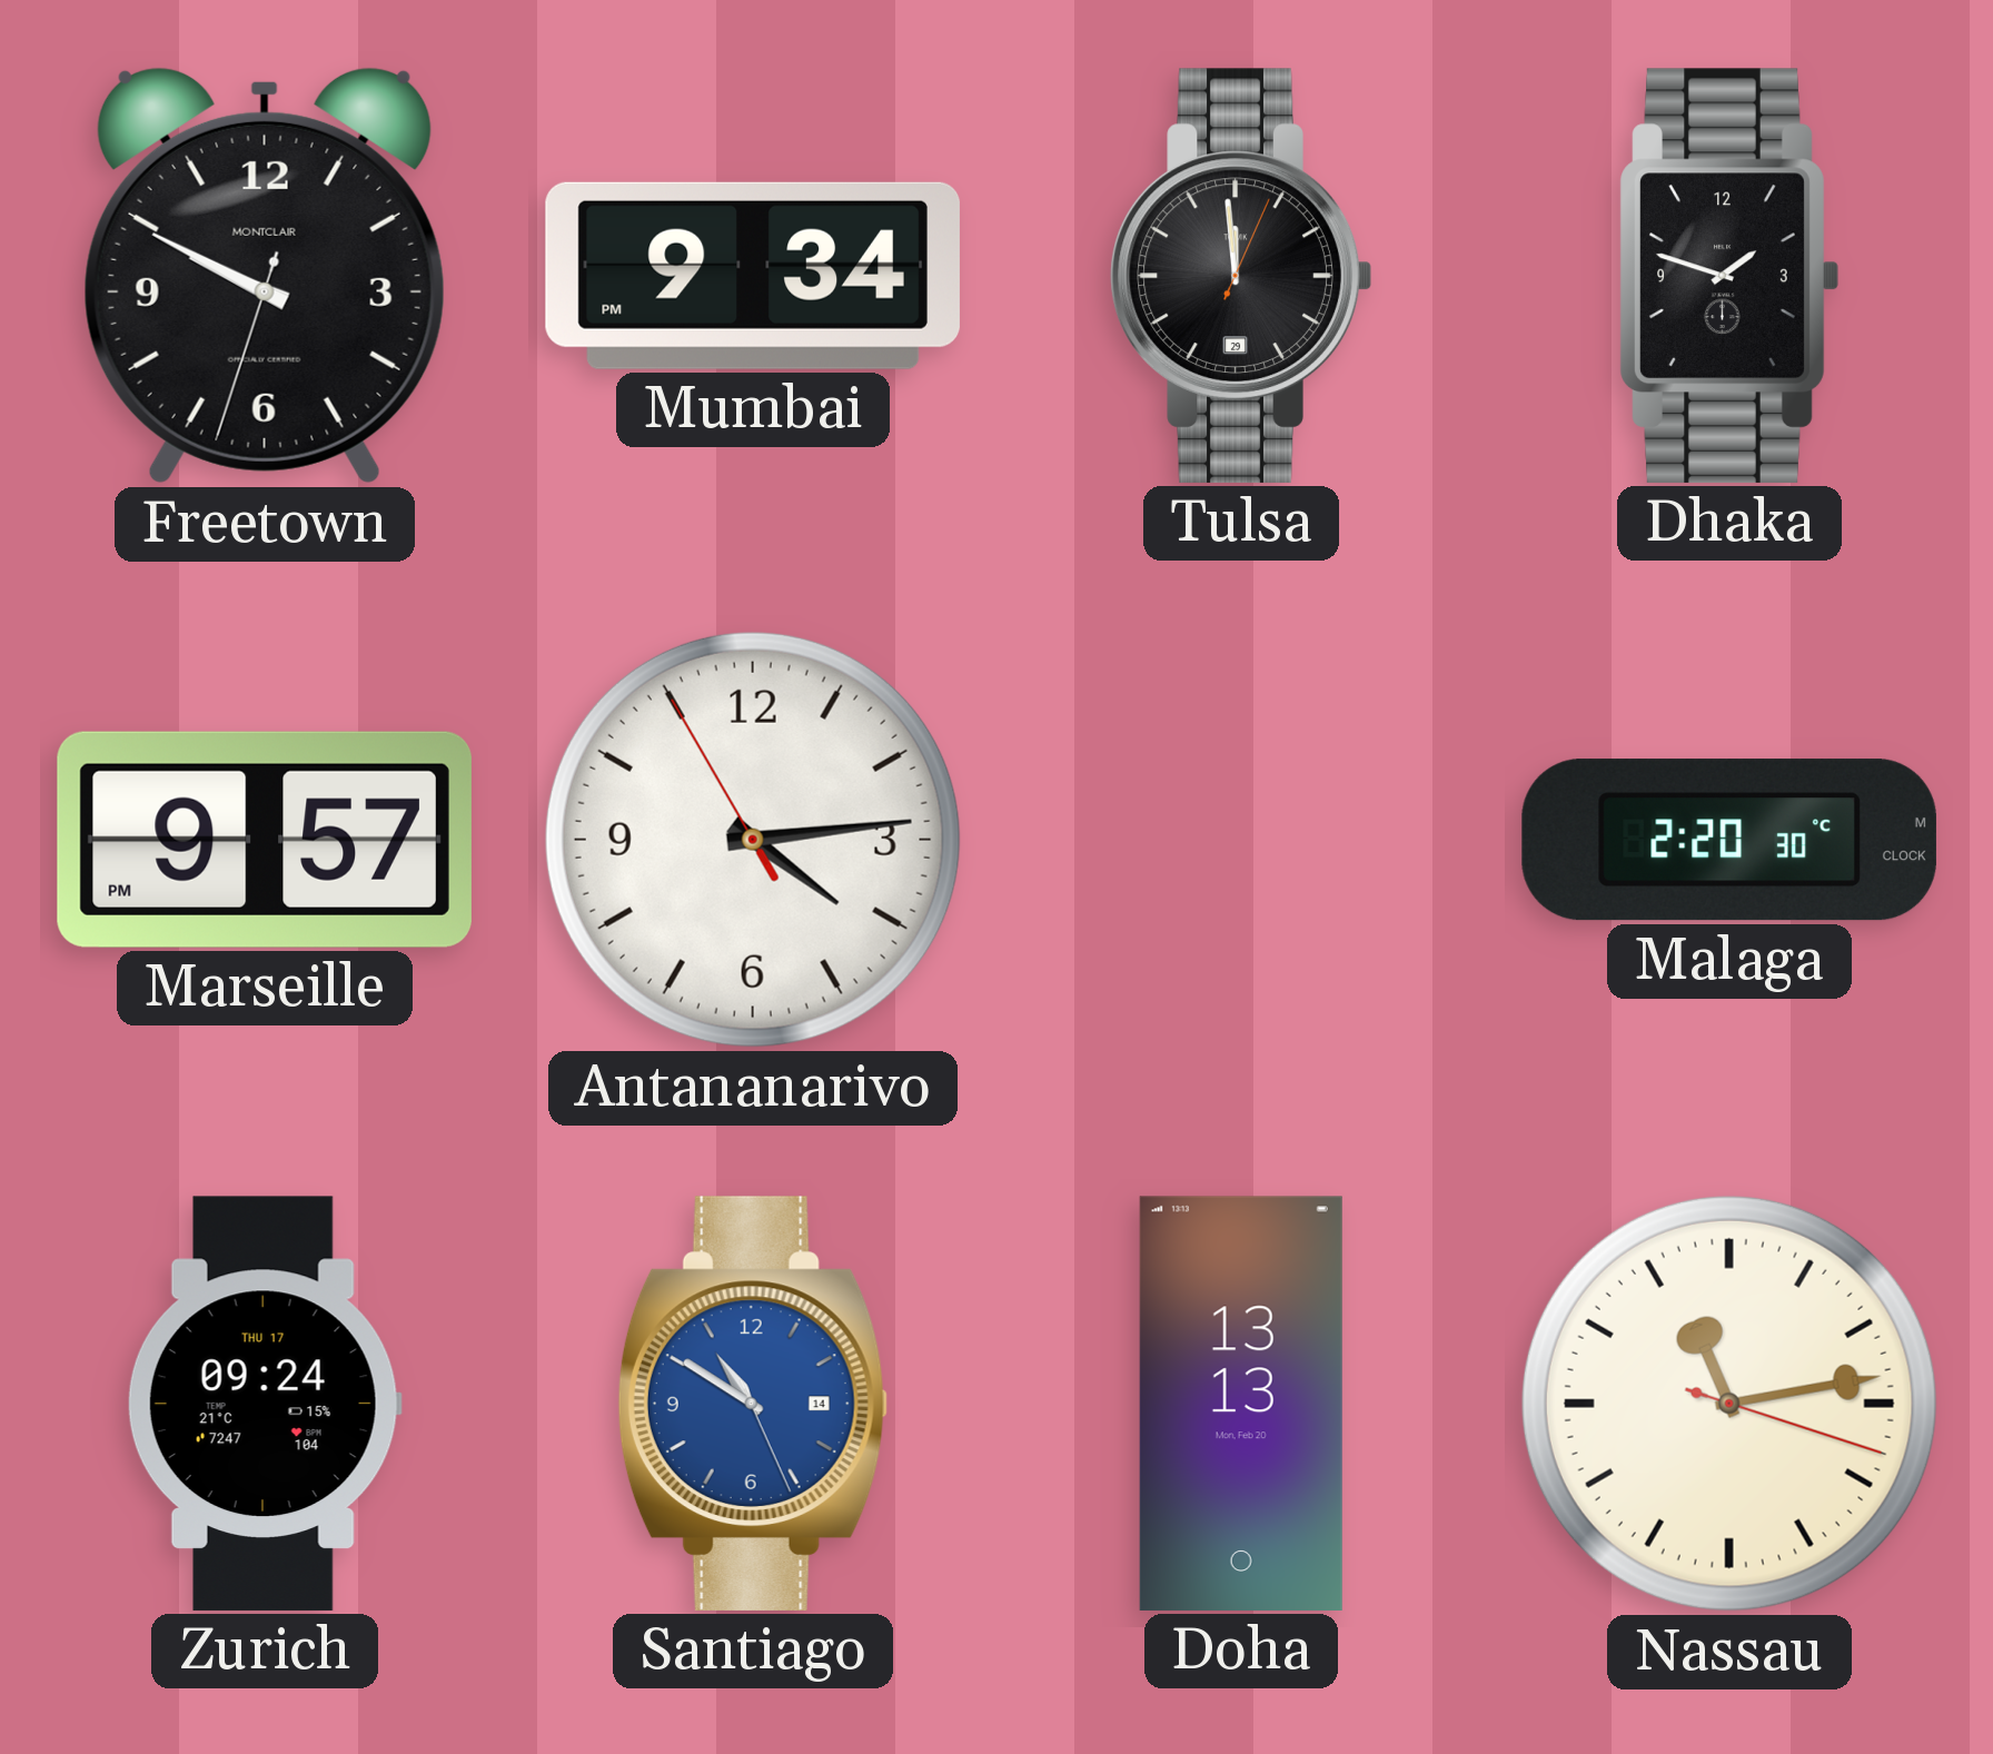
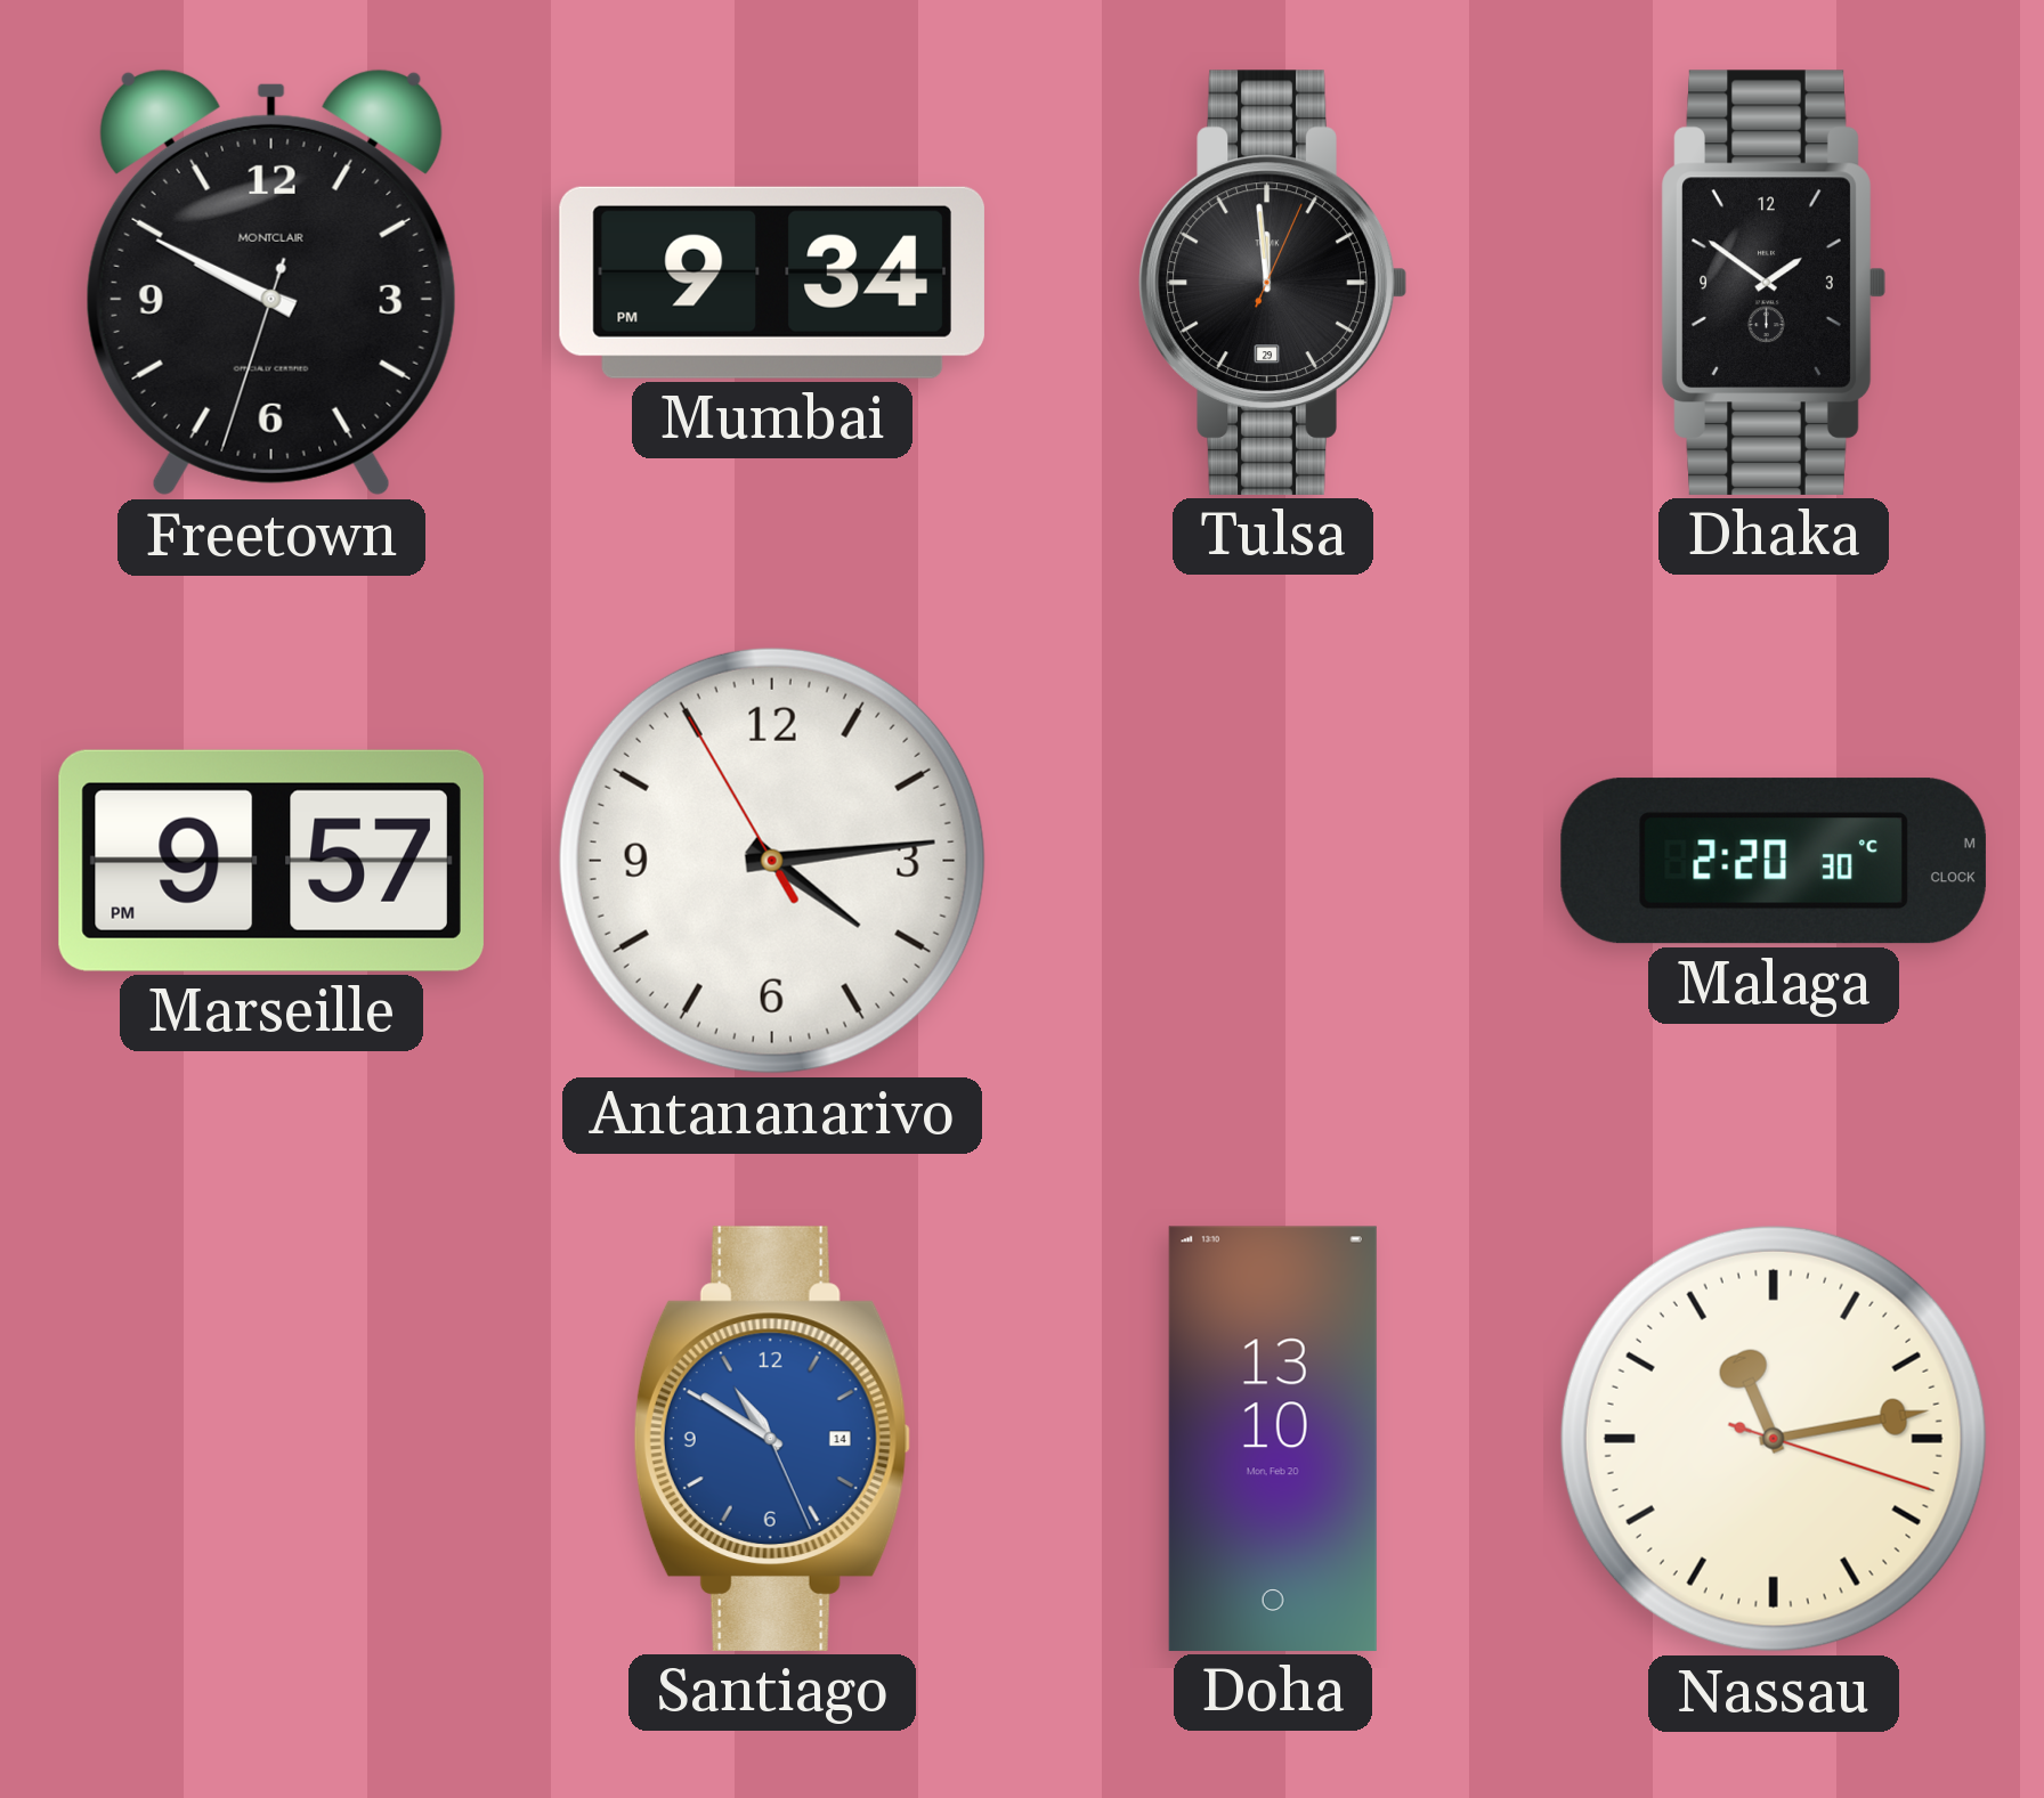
Dhaka: 1:48 -> 1:51
Zurich: 09:24 -> none
Doha: 13:13 -> 13:10
